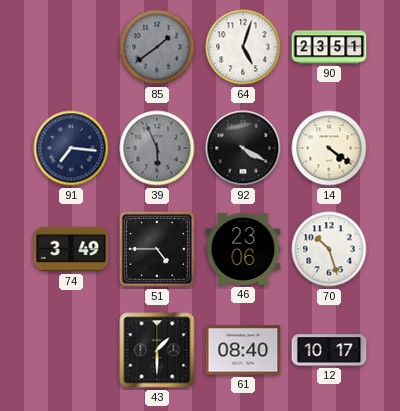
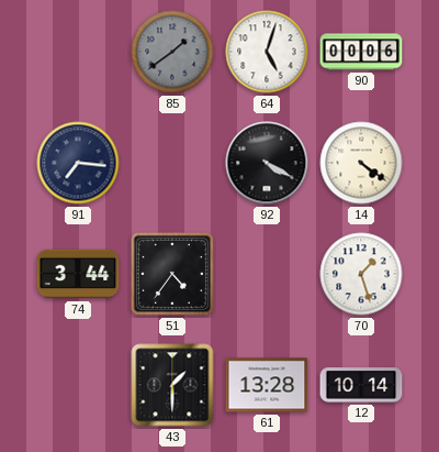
90: 23:51 -> 00:06
39: 5:56 -> none
74: 3:49 -> 3:44
51: 4:45 -> 4:36
46: 23:06 -> none
70: 10:27 -> 1:27
61: 08:40 -> 13:28
12: 10:17 -> 10:14
